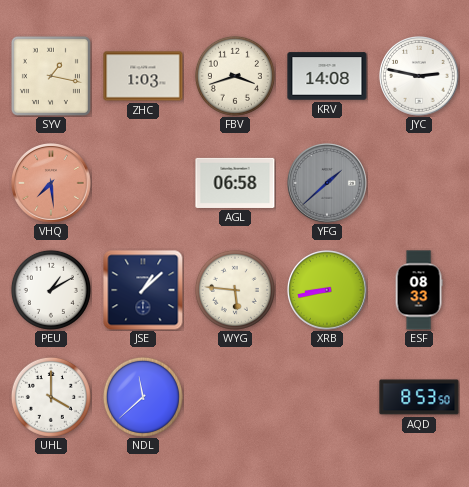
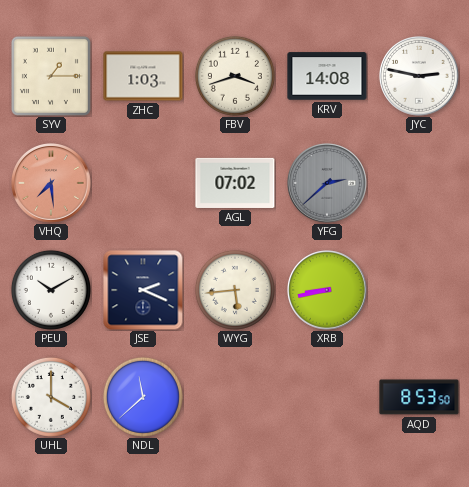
SYV: 1:17 -> 1:15
AGL: 06:58 -> 07:02
YFG: 1:38 -> 2:38
PEU: 1:10 -> 10:10
JSE: 1:08 -> 2:19
WYG: 5:46 -> 5:44
ESF: 08:33 -> none
